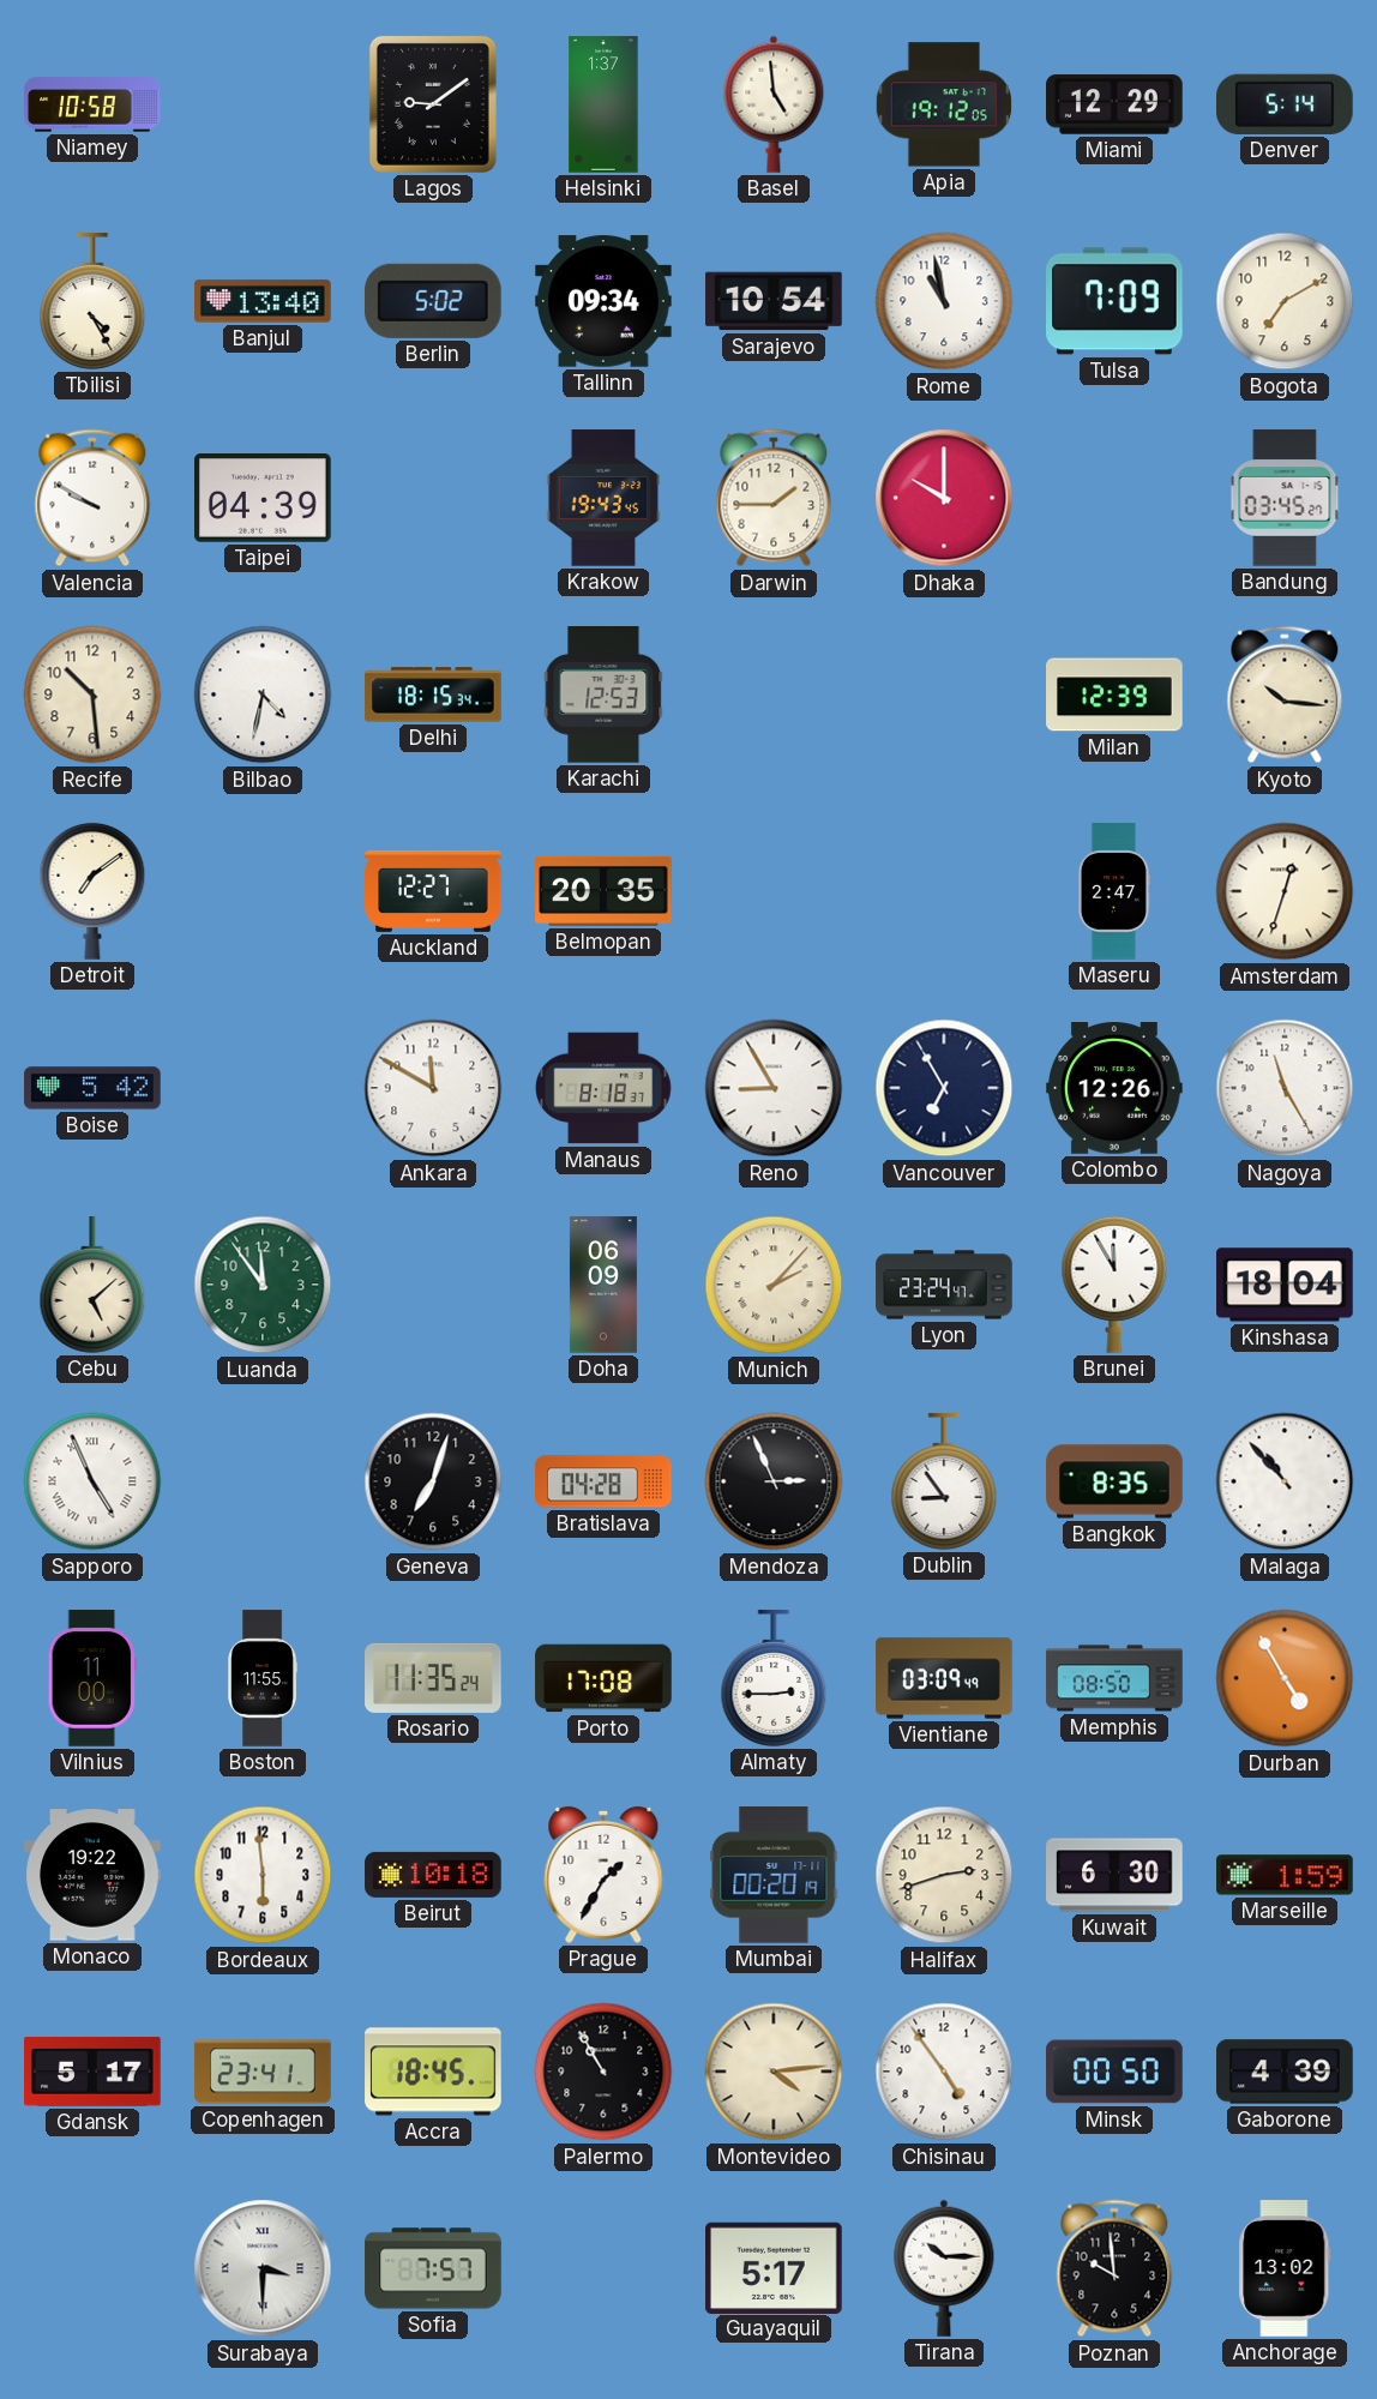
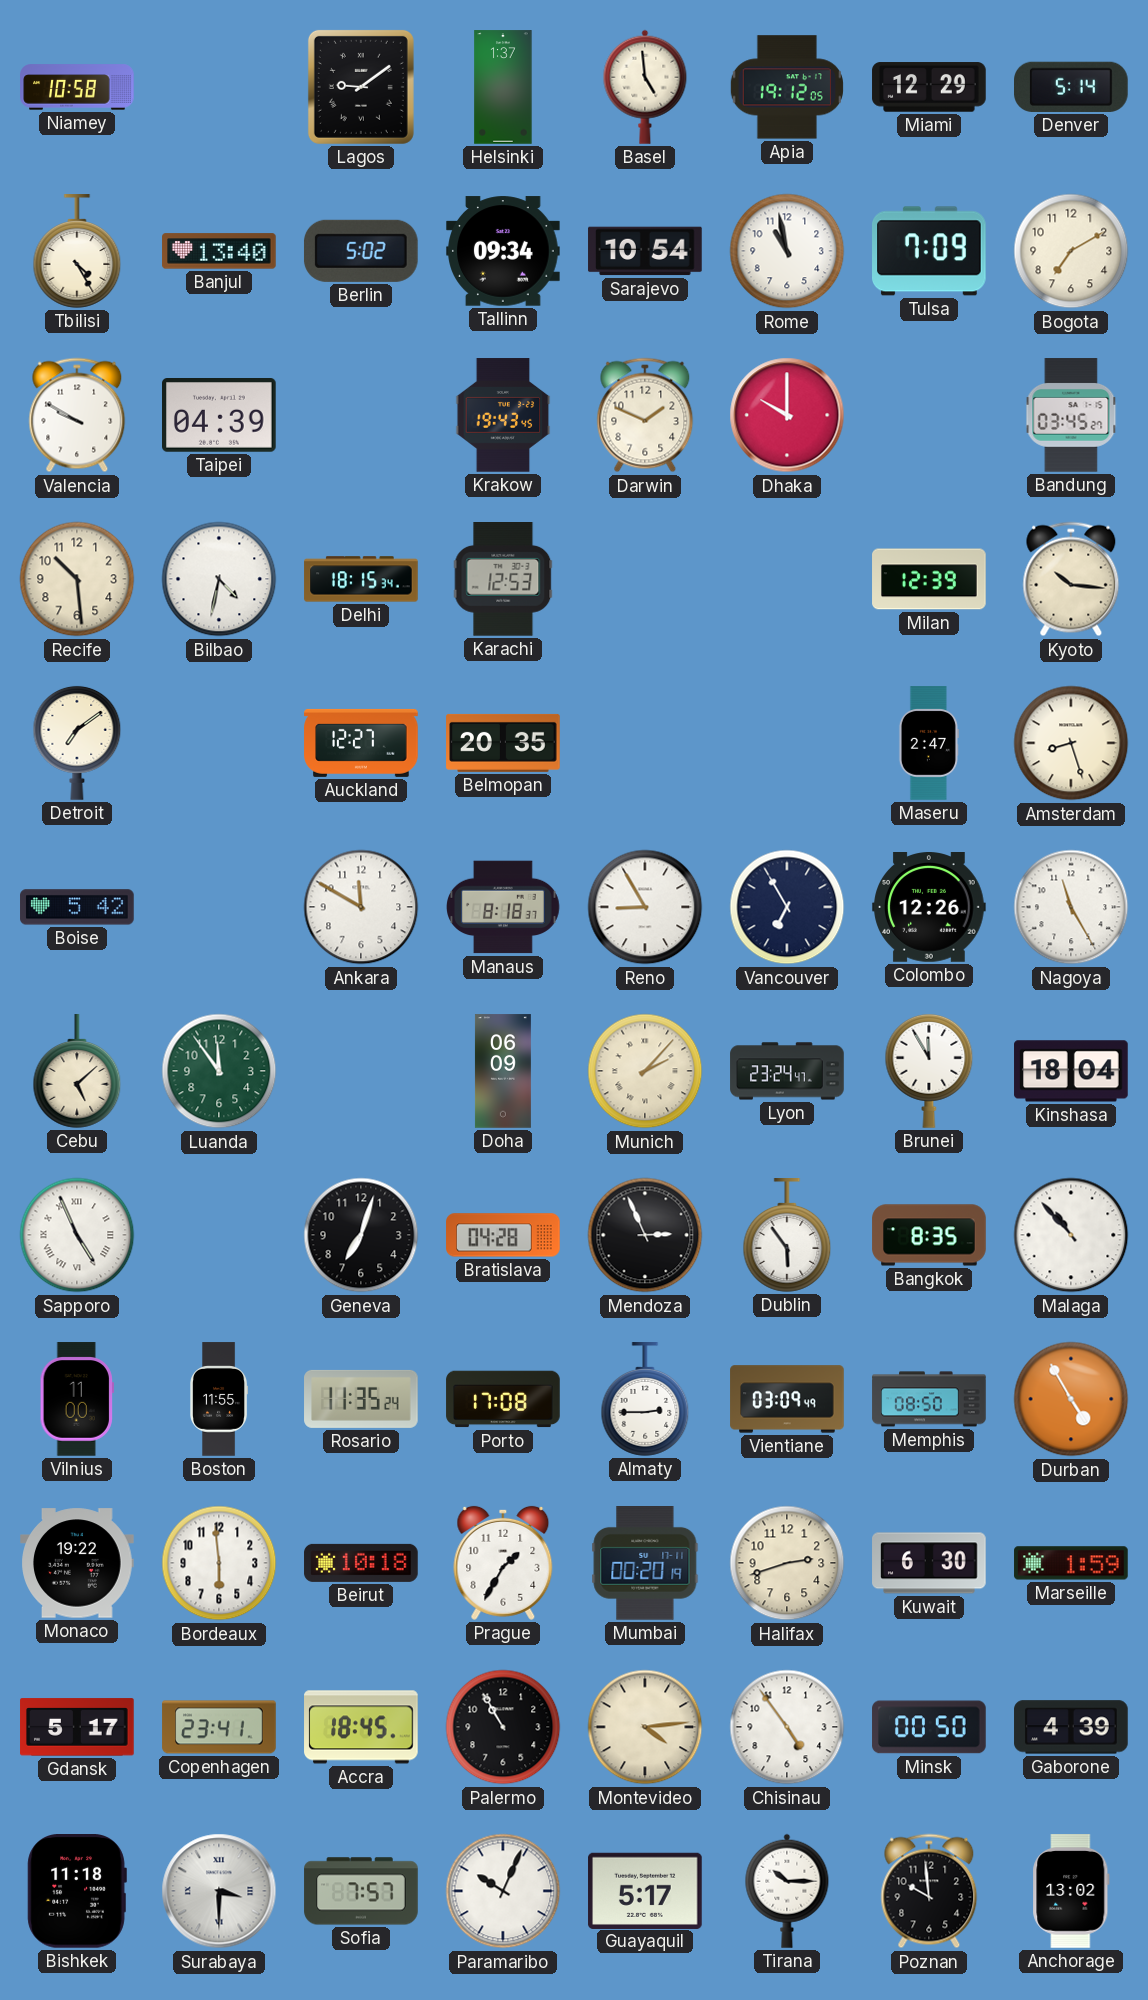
Darwin: 1:45 -> 1:49
Amsterdam: 12:33 -> 8:27
Dublin: 8:54 -> 5:54
Bishkek: none -> 11:18
Paramaribo: none -> 10:04
